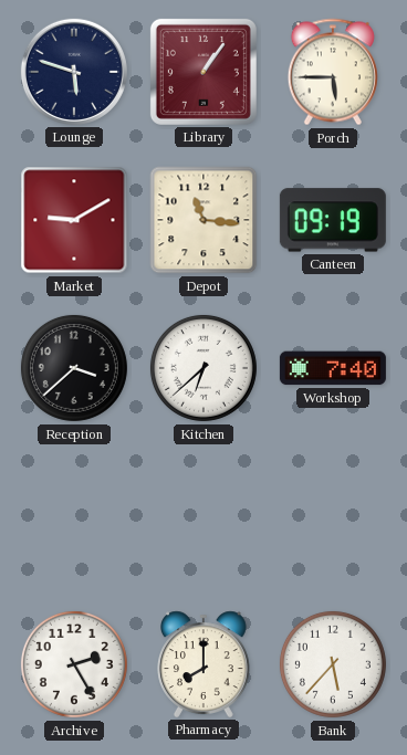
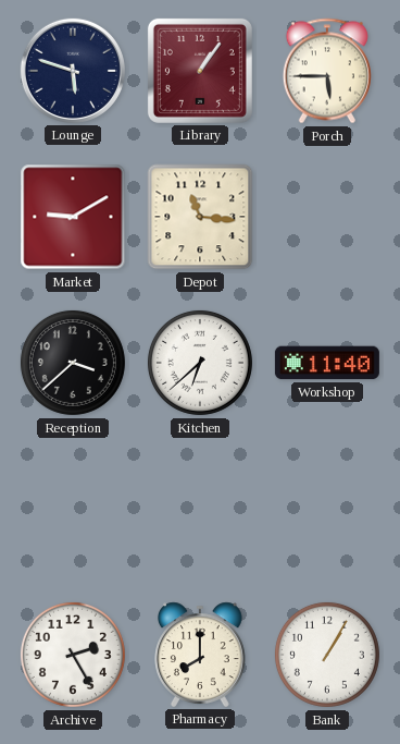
Canteen: 09:19 -> none
Workshop: 7:40 -> 11:40
Bank: 5:37 -> 1:05
